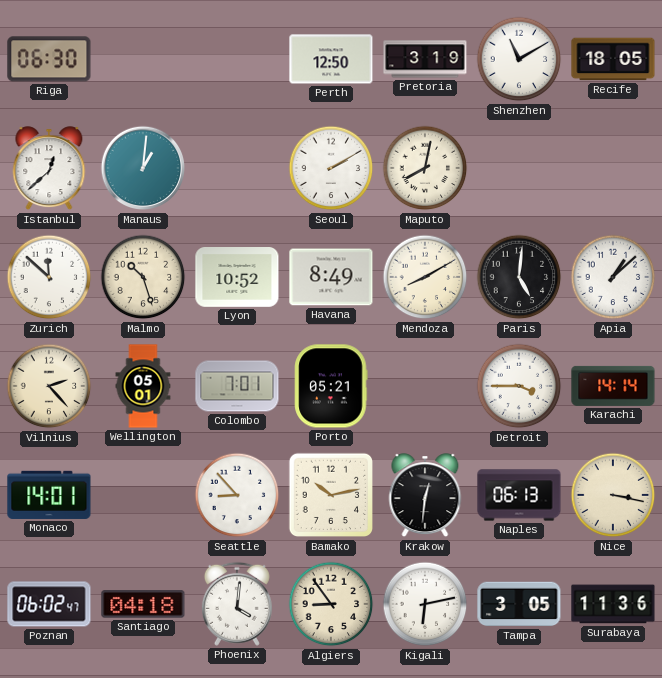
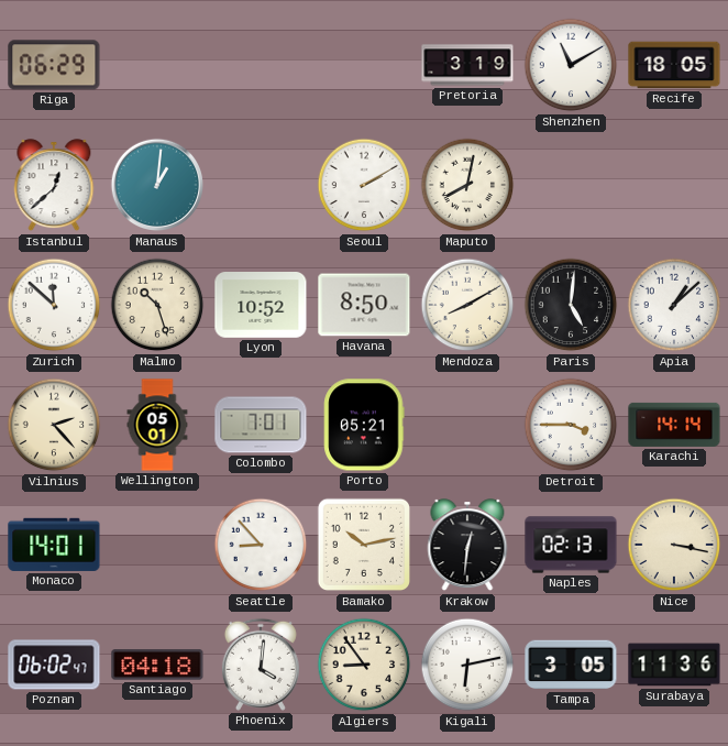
Riga: 06:30 -> 06:29
Perth: 12:50 -> none
Havana: 8:49 -> 8:50
Naples: 06:13 -> 02:13
